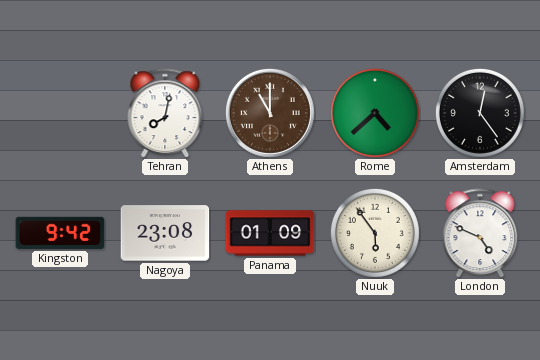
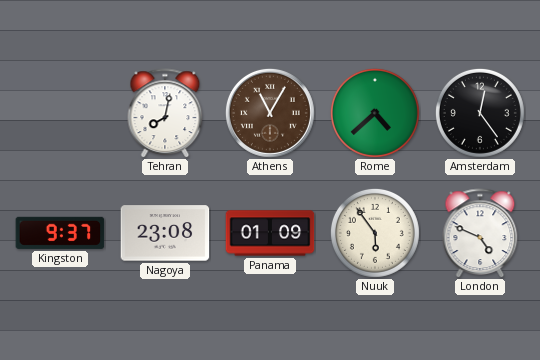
Athens: 11:00 -> 11:05
Kingston: 9:42 -> 9:37
